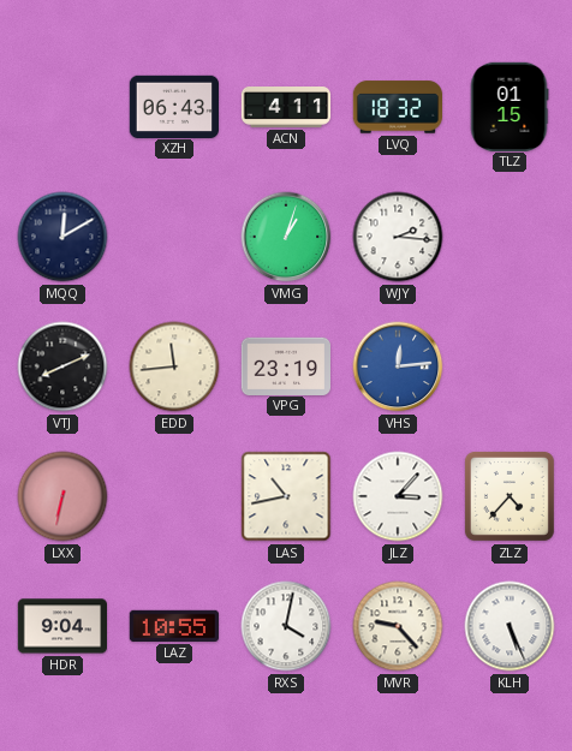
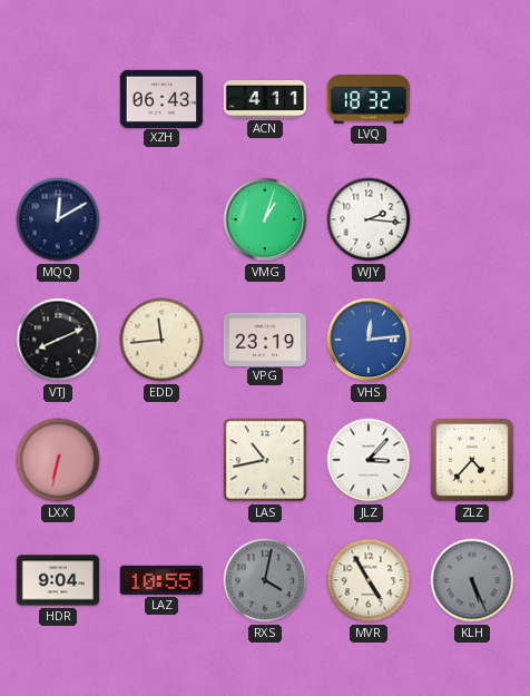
TLZ: 01:15 -> none
RXS dial: white -> grey
MVR: 9:23 -> 4:55
KLH dial: white -> grey
